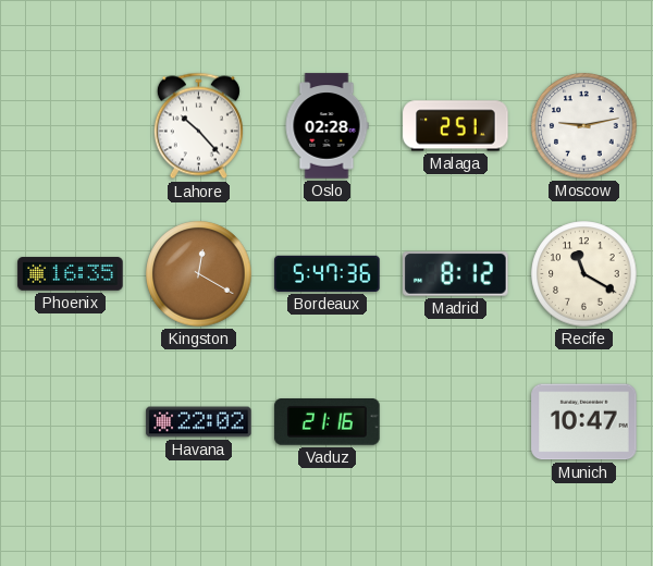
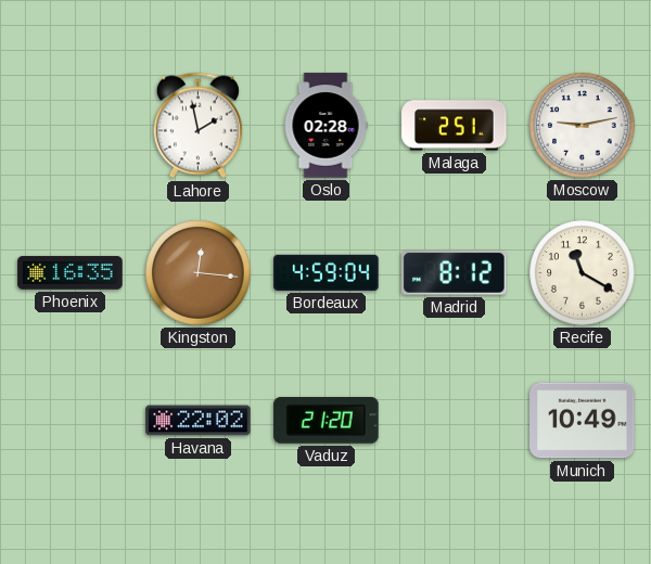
Lahore: 10:23 -> 1:58
Kingston: 12:20 -> 12:16
Bordeaux: 5:47 -> 4:59
Vaduz: 21:16 -> 21:20
Munich: 10:47 -> 10:49
